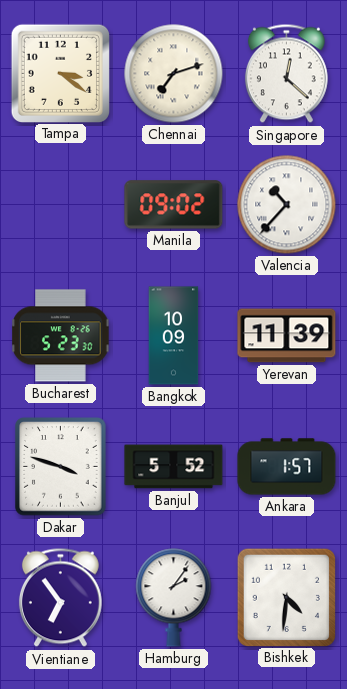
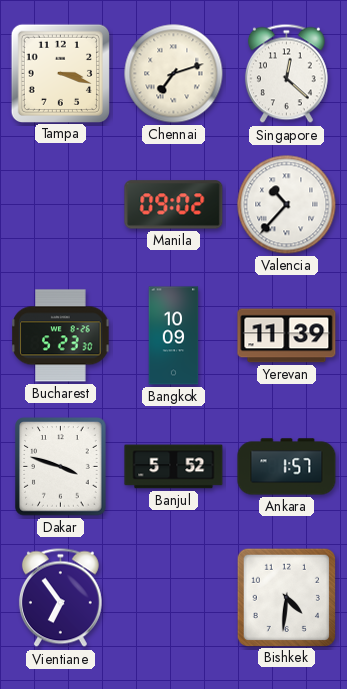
Tampa: 3:21 -> 3:18
Hamburg: 2:06 -> none
